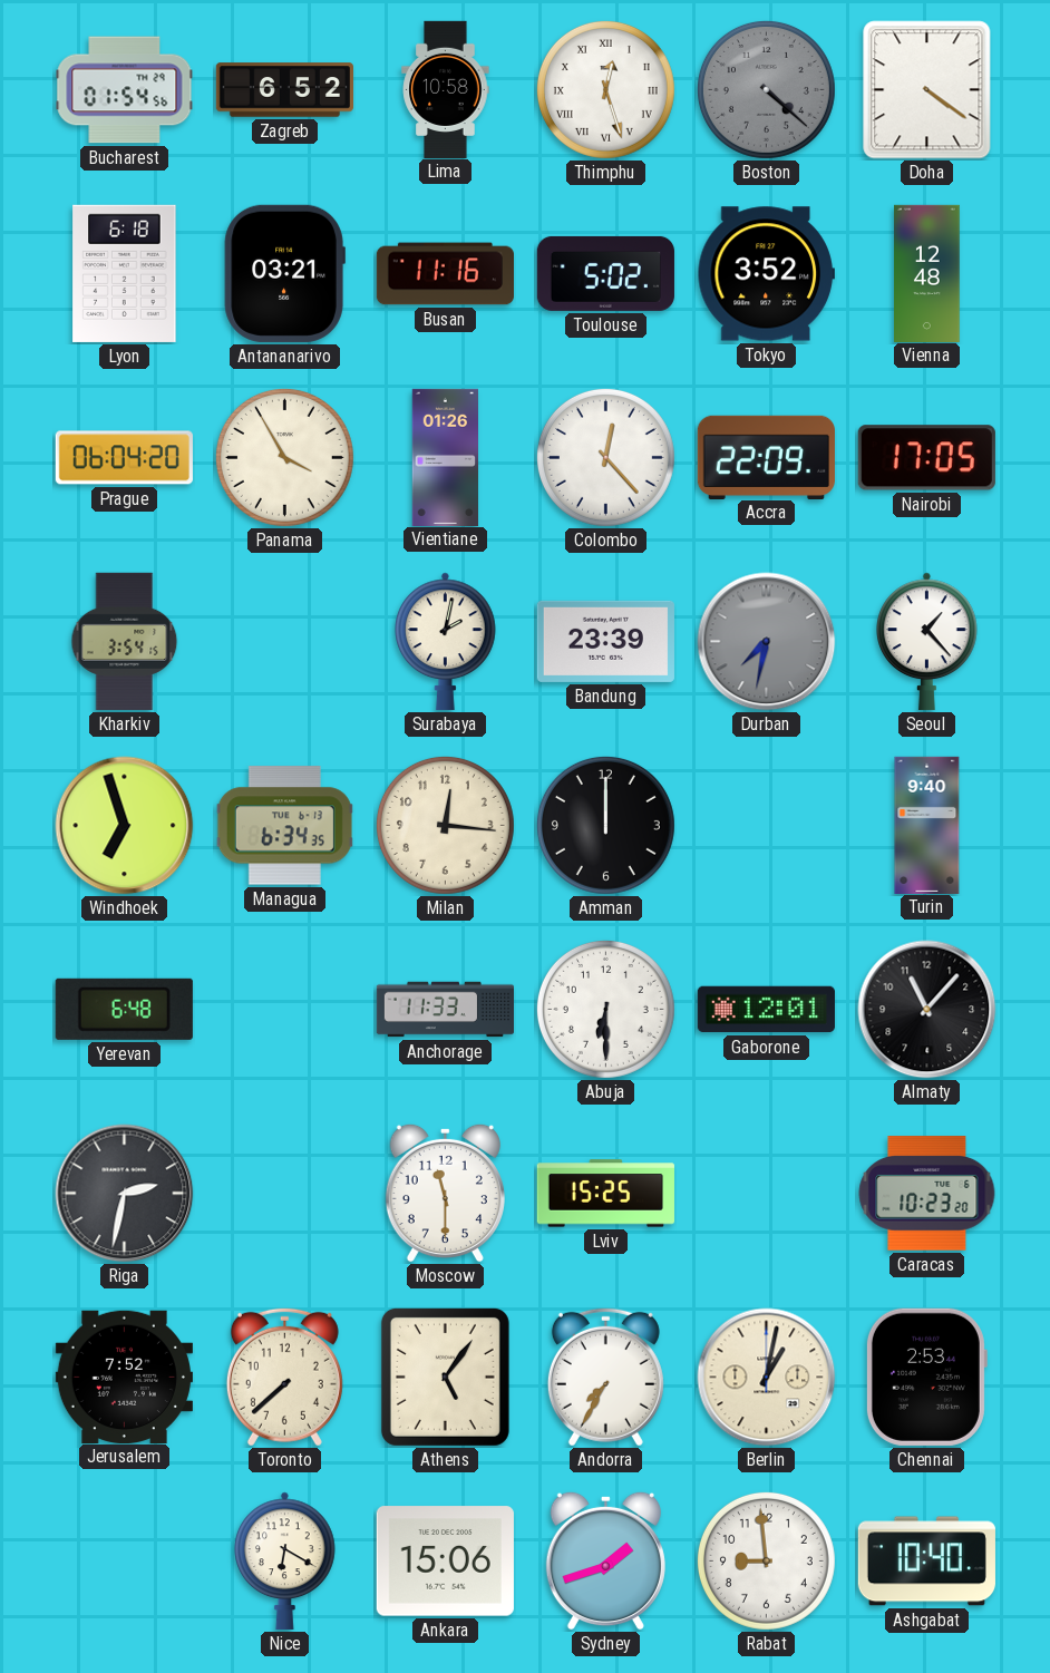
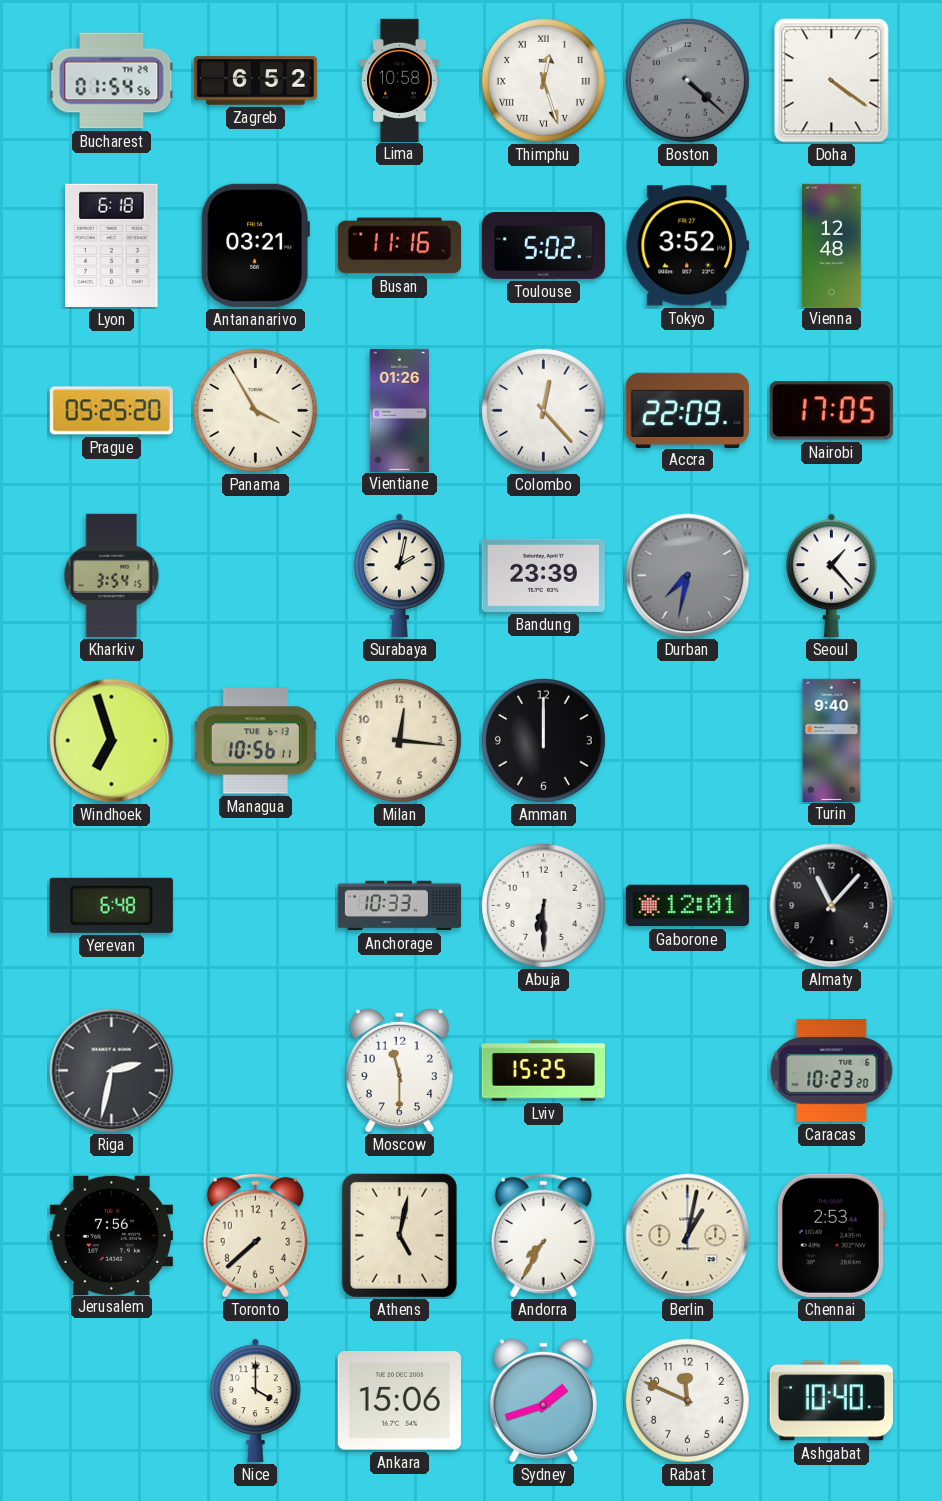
Prague: 06:04 -> 05:25
Managua: 6:34 -> 10:56
Anchorage: 11:33 -> 10:33
Jerusalem: 7:52 -> 7:56
Athens: 5:06 -> 5:02
Nice: 6:20 -> 4:00
Rabat: 8:59 -> 11:49
